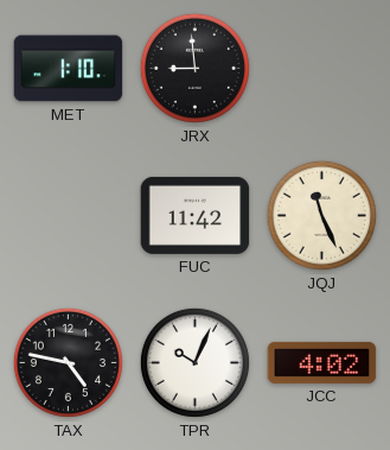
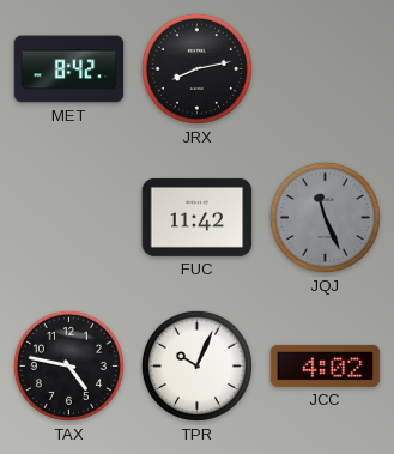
MET: 1:10 -> 8:42
JRX: 8:59 -> 8:13
JQJ dial: cream -> grey
